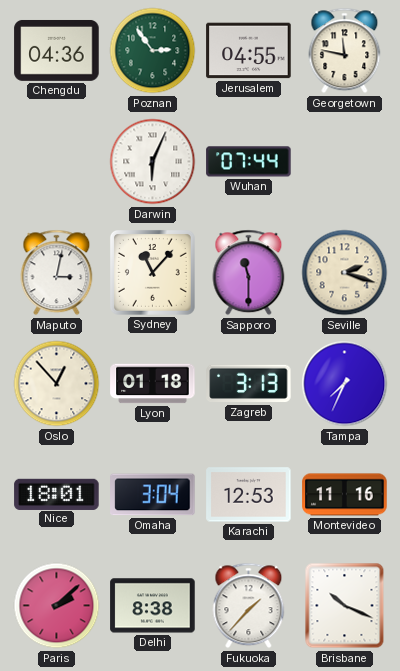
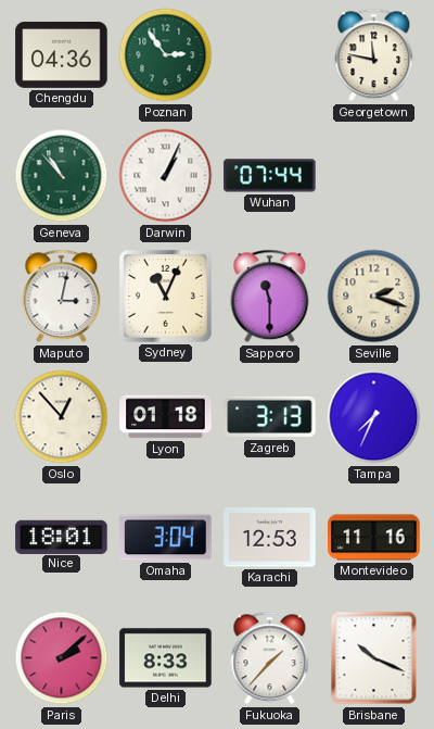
Jerusalem: 04:55 -> none
Geneva: none -> 10:53
Darwin: 6:04 -> 1:04
Sydney: 11:07 -> 11:04
Delhi: 8:38 -> 8:33
